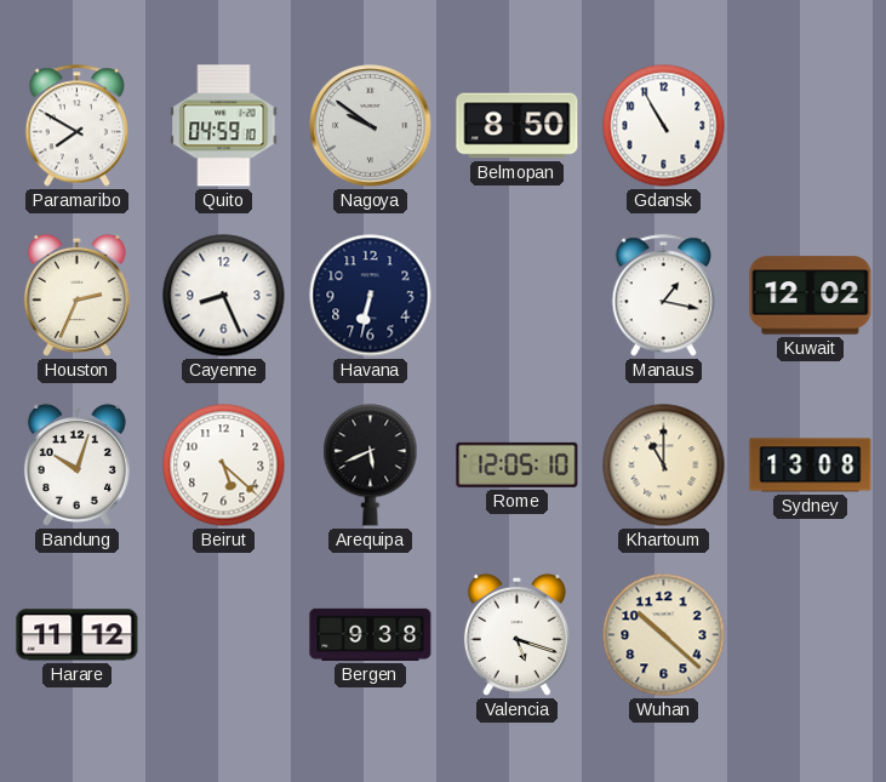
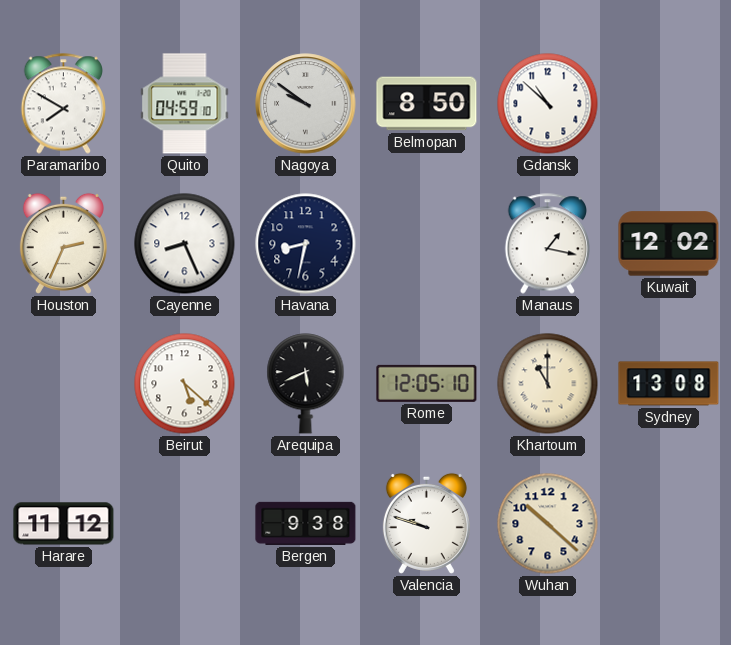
Gdansk: 10:55 -> 10:52
Havana: 6:32 -> 8:32
Bandung: 10:03 -> none
Valencia: 5:18 -> 9:48
